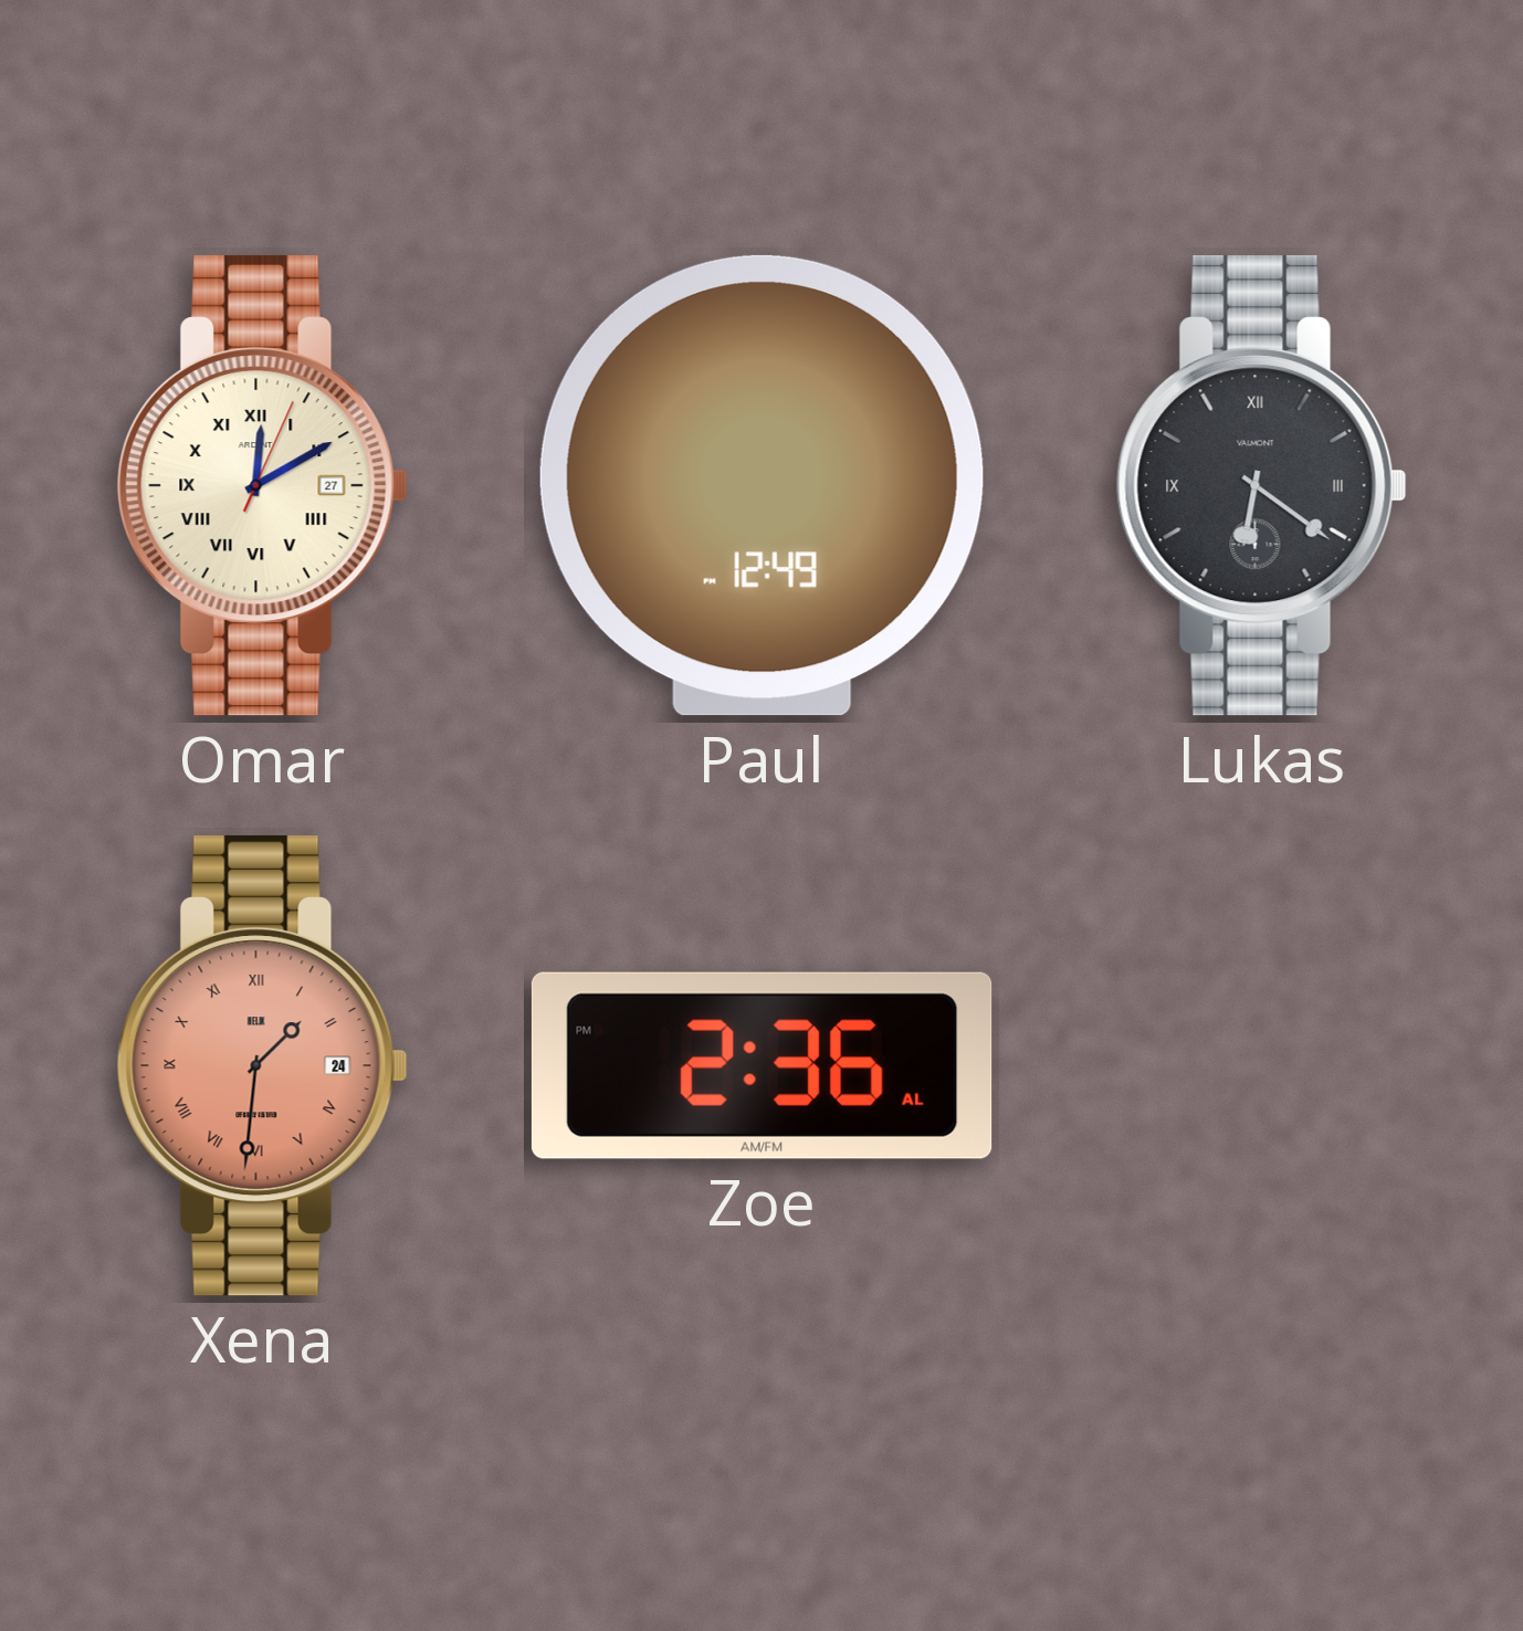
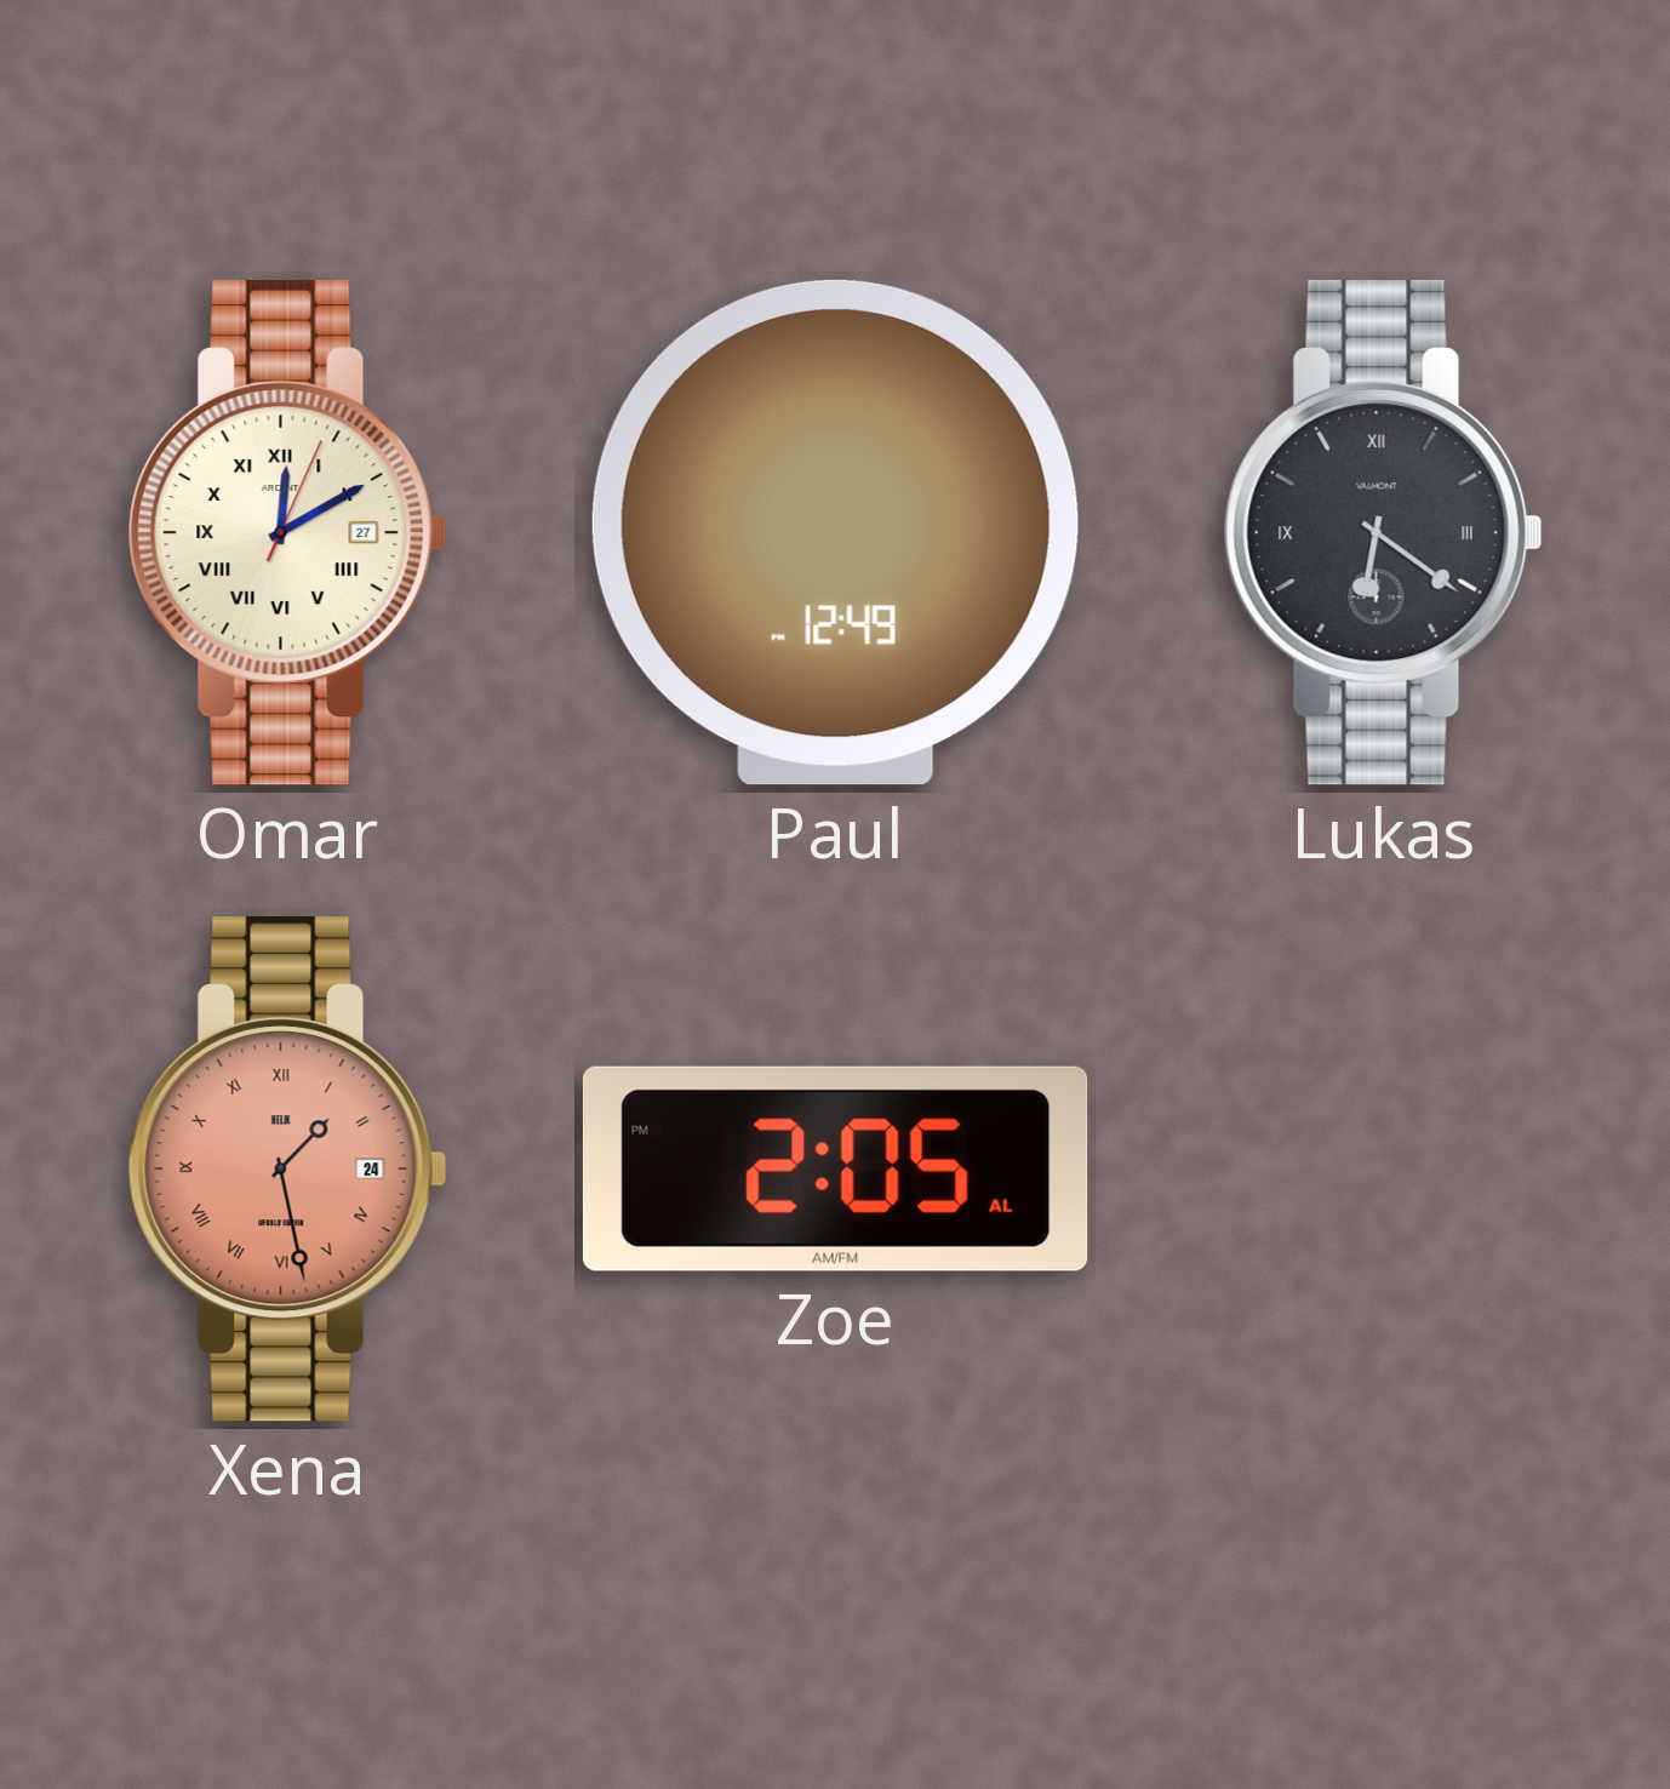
Xena: 1:31 -> 1:28
Zoe: 2:36 -> 2:05
